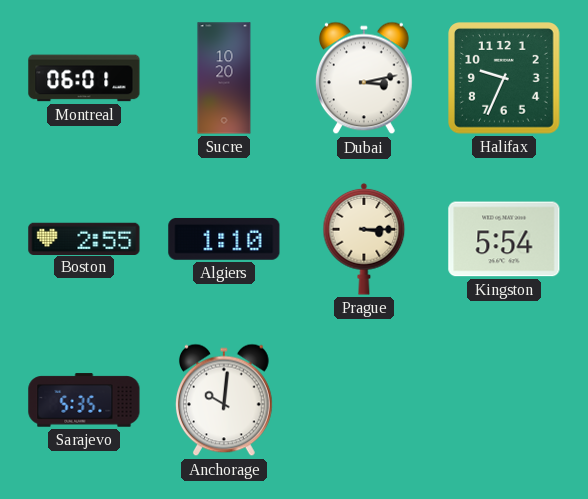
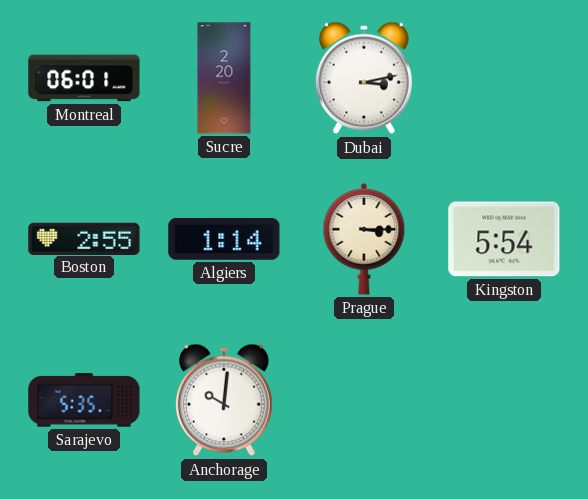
Sucre: 10:20 -> 2:20
Halifax: 9:34 -> none
Algiers: 1:10 -> 1:14
